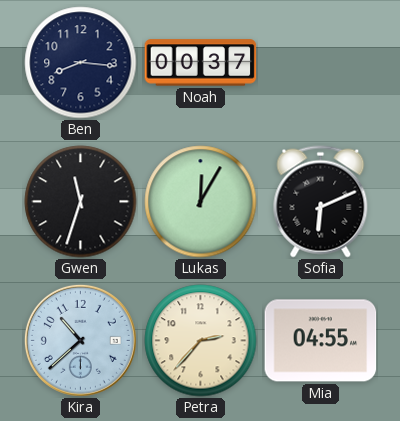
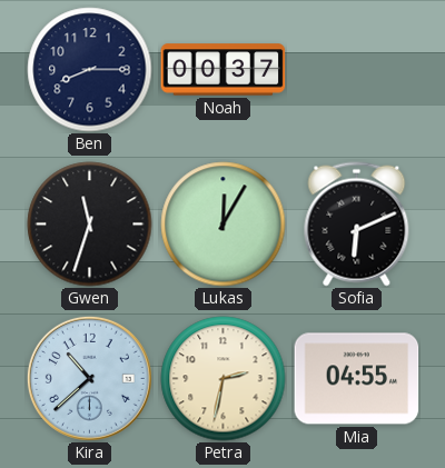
Ben: 8:16 -> 8:15
Petra: 2:37 -> 2:32
